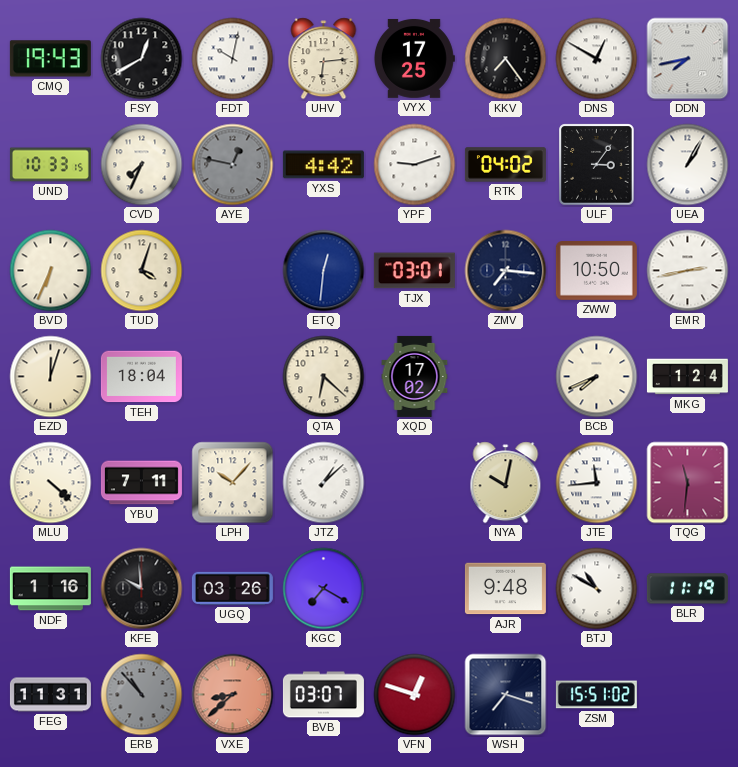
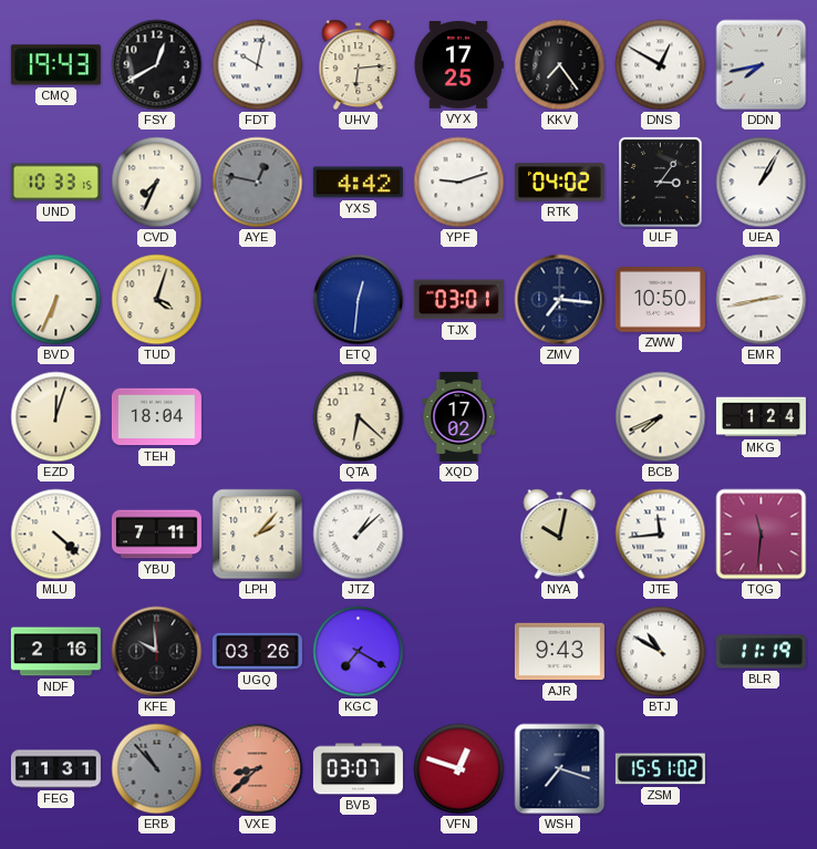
LPH: 10:07 -> 2:07
NDF: 1:16 -> 2:16
AJR: 9:48 -> 9:43
